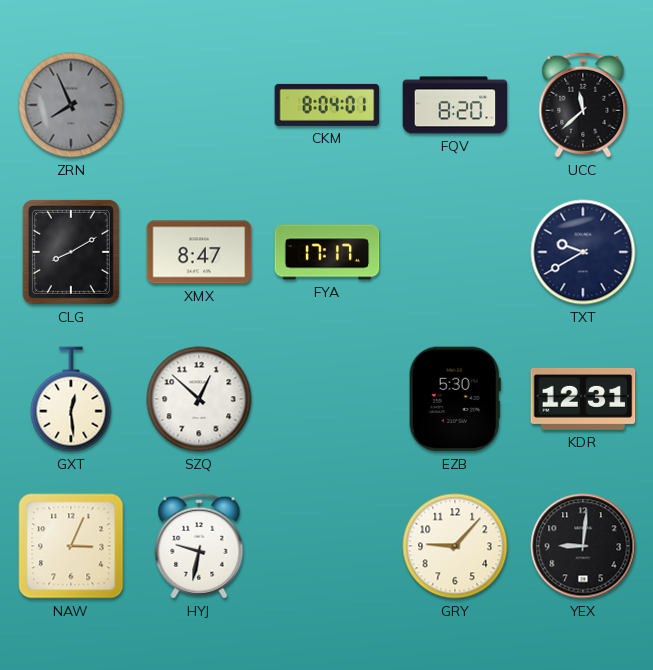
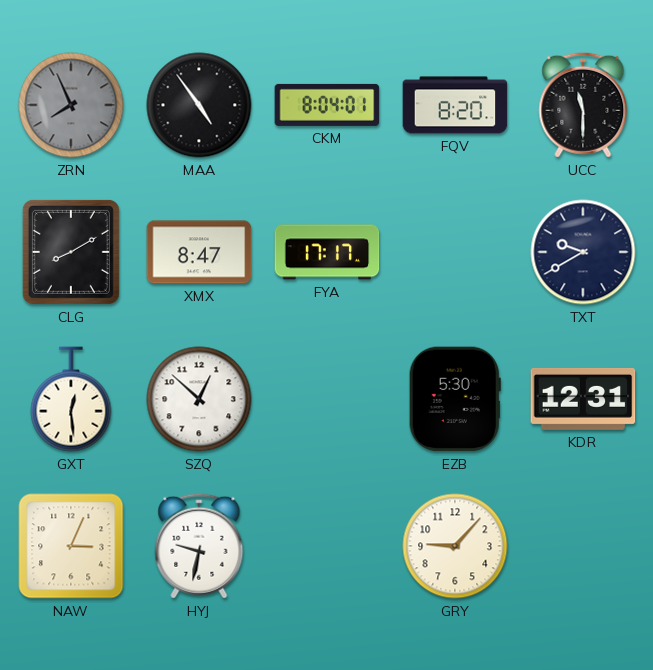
MAA: none -> 4:54
UCC: 11:38 -> 11:30
YEX: 9:01 -> none
